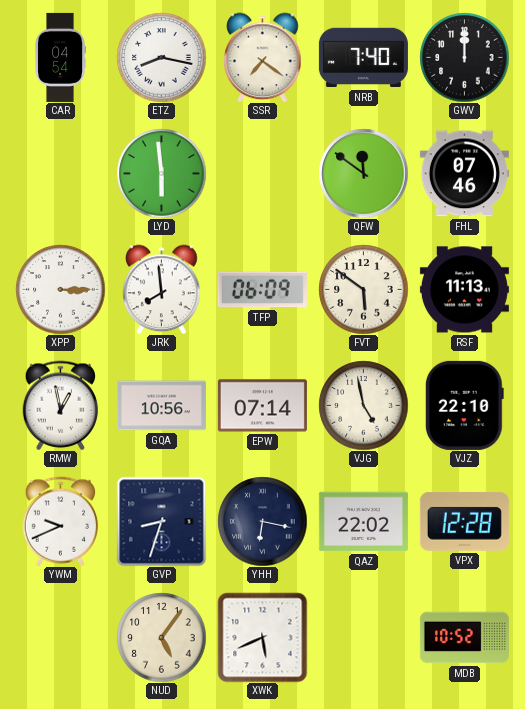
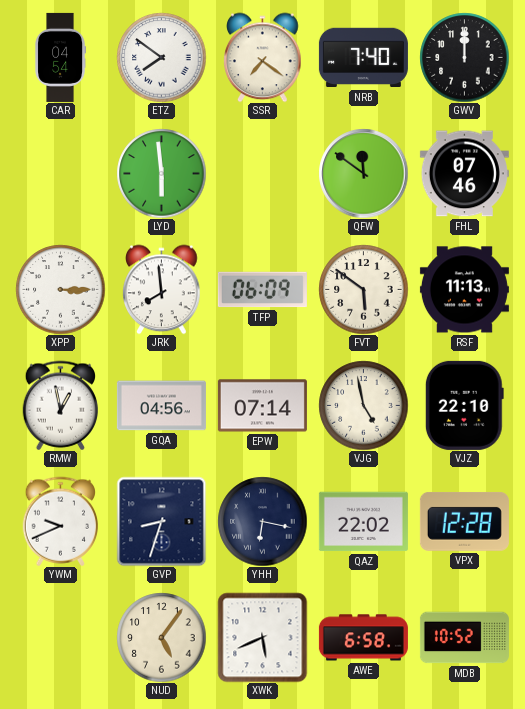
ETZ: 8:17 -> 7:51
GQA: 10:56 -> 04:56
AWE: none -> 6:58
